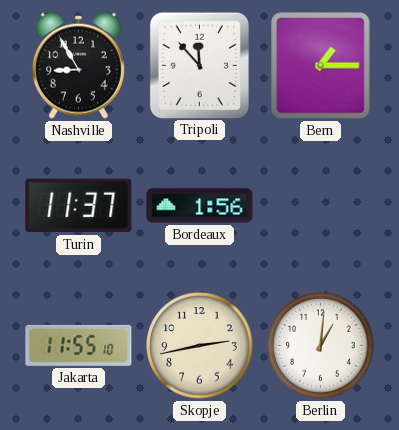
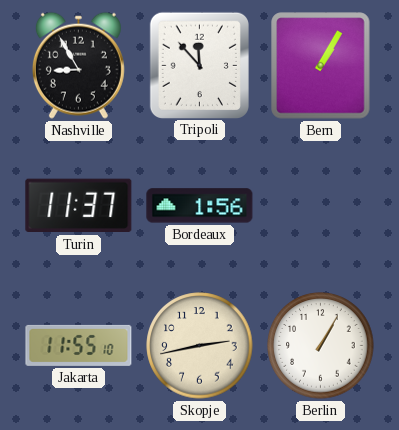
Bern: 1:15 -> 1:05
Berlin: 1:01 -> 1:05
